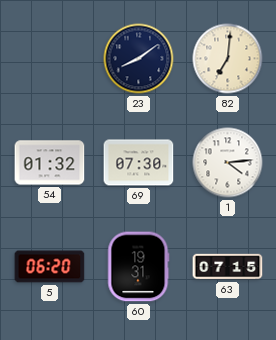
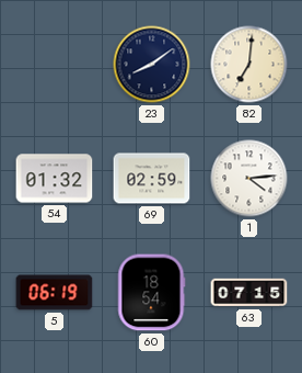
69: 07:30 -> 02:59
5: 06:20 -> 06:19
60: 19:31 -> 18:54
